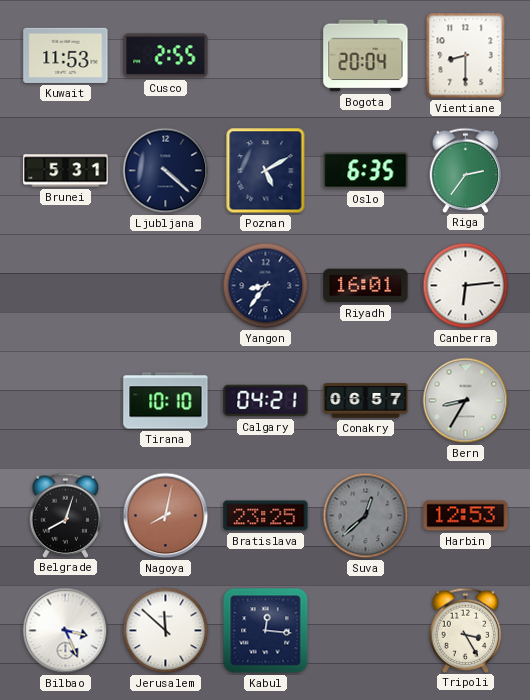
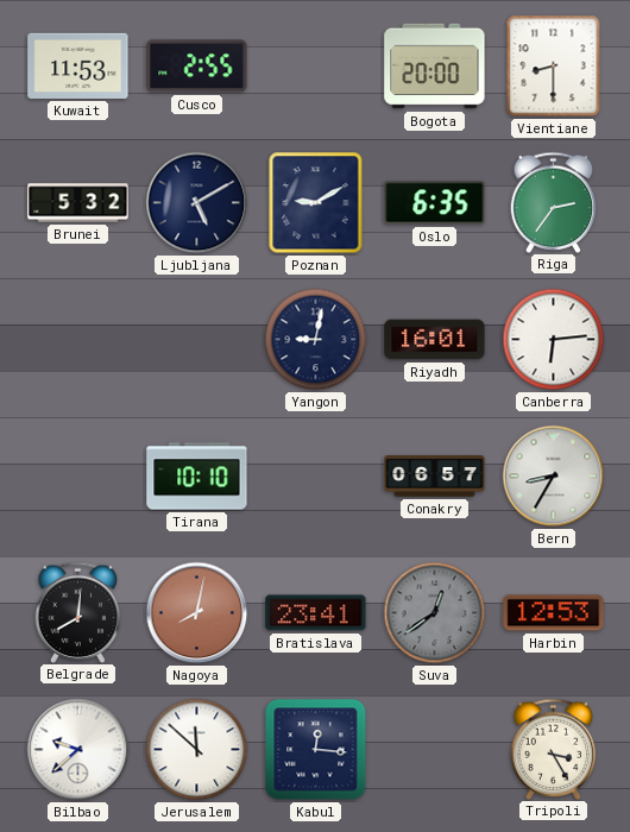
Bogota: 20:04 -> 20:00
Brunei: 5:31 -> 5:32
Ljubljana: 4:22 -> 5:10
Poznan: 5:10 -> 9:10
Yangon: 8:36 -> 9:02
Calgary: 04:21 -> none
Belgrade: 8:03 -> 8:01
Bratislava: 23:25 -> 23:41
Suva: 12:38 -> 12:39
Bilbao: 3:26 -> 9:38
